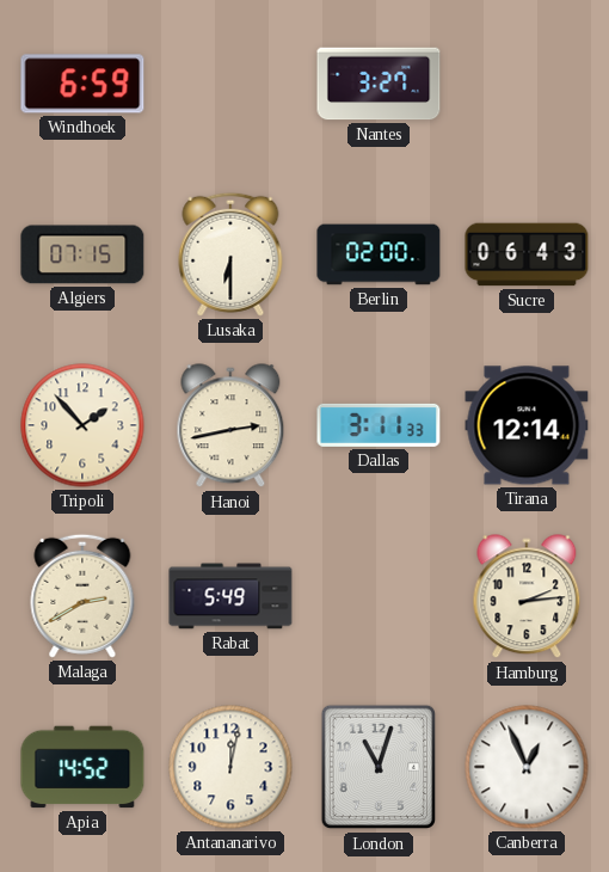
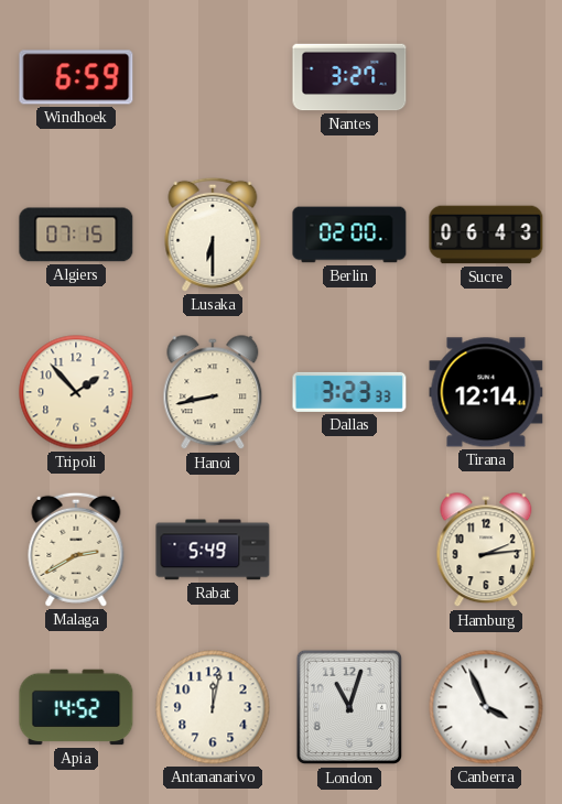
Hanoi: 2:43 -> 8:43
Dallas: 3:11 -> 3:23
Canberra: 12:56 -> 3:56
